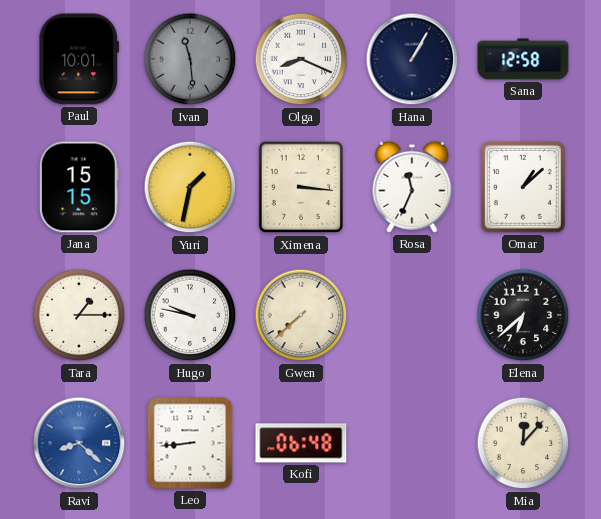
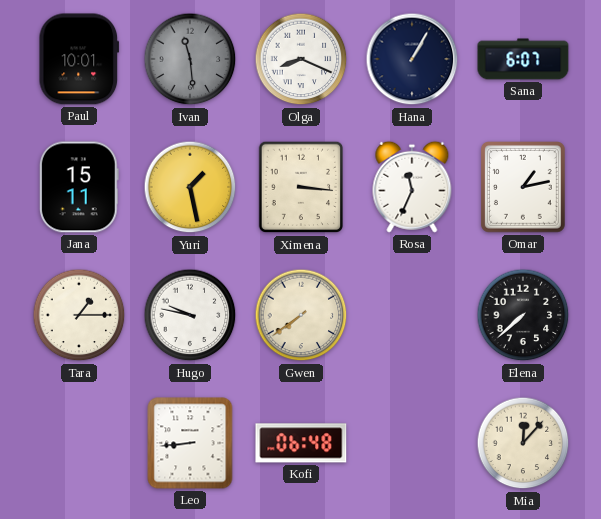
Sana: 12:58 -> 6:07
Jana: 15:15 -> 15:11
Yuri: 1:32 -> 1:28
Omar: 1:08 -> 1:13
Gwen: 7:38 -> 7:39
Elena: 6:38 -> 7:38
Ravi: 8:22 -> none
